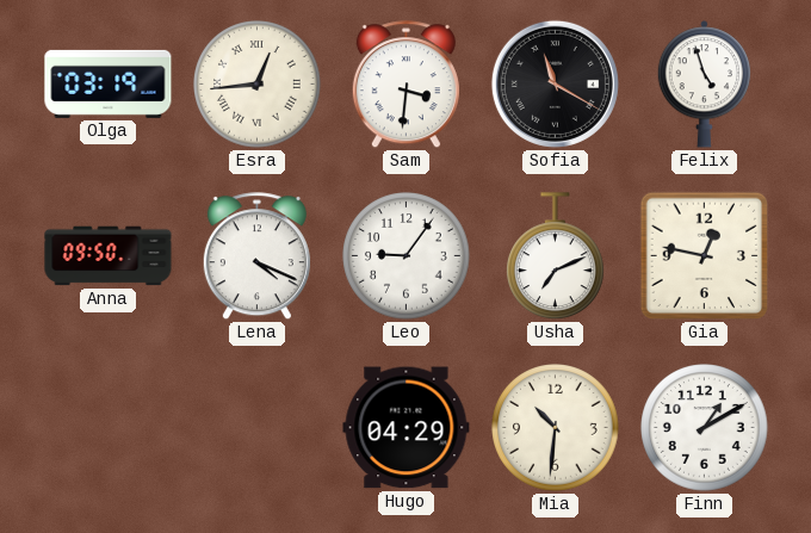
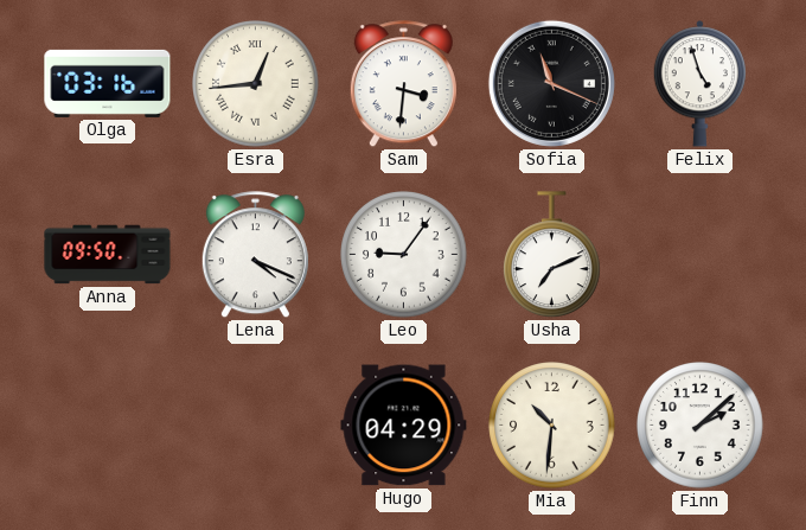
Olga: 03:19 -> 03:16
Sofia: 11:20 -> 11:19
Gia: 12:47 -> none
Finn: 1:10 -> 2:08
